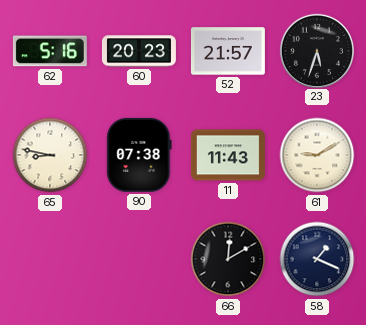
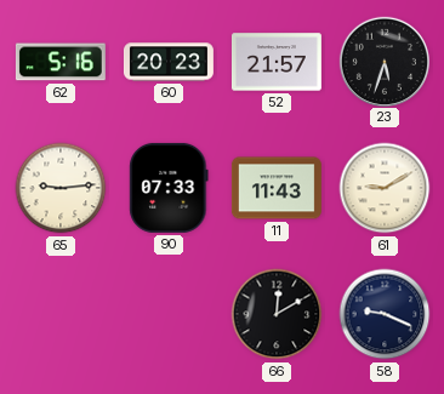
65: 8:47 -> 9:14
90: 07:38 -> 07:33
58: 1:19 -> 9:19
